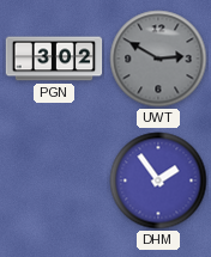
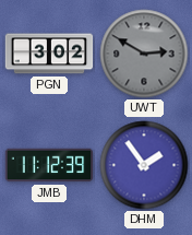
JMB: none -> 11:12
